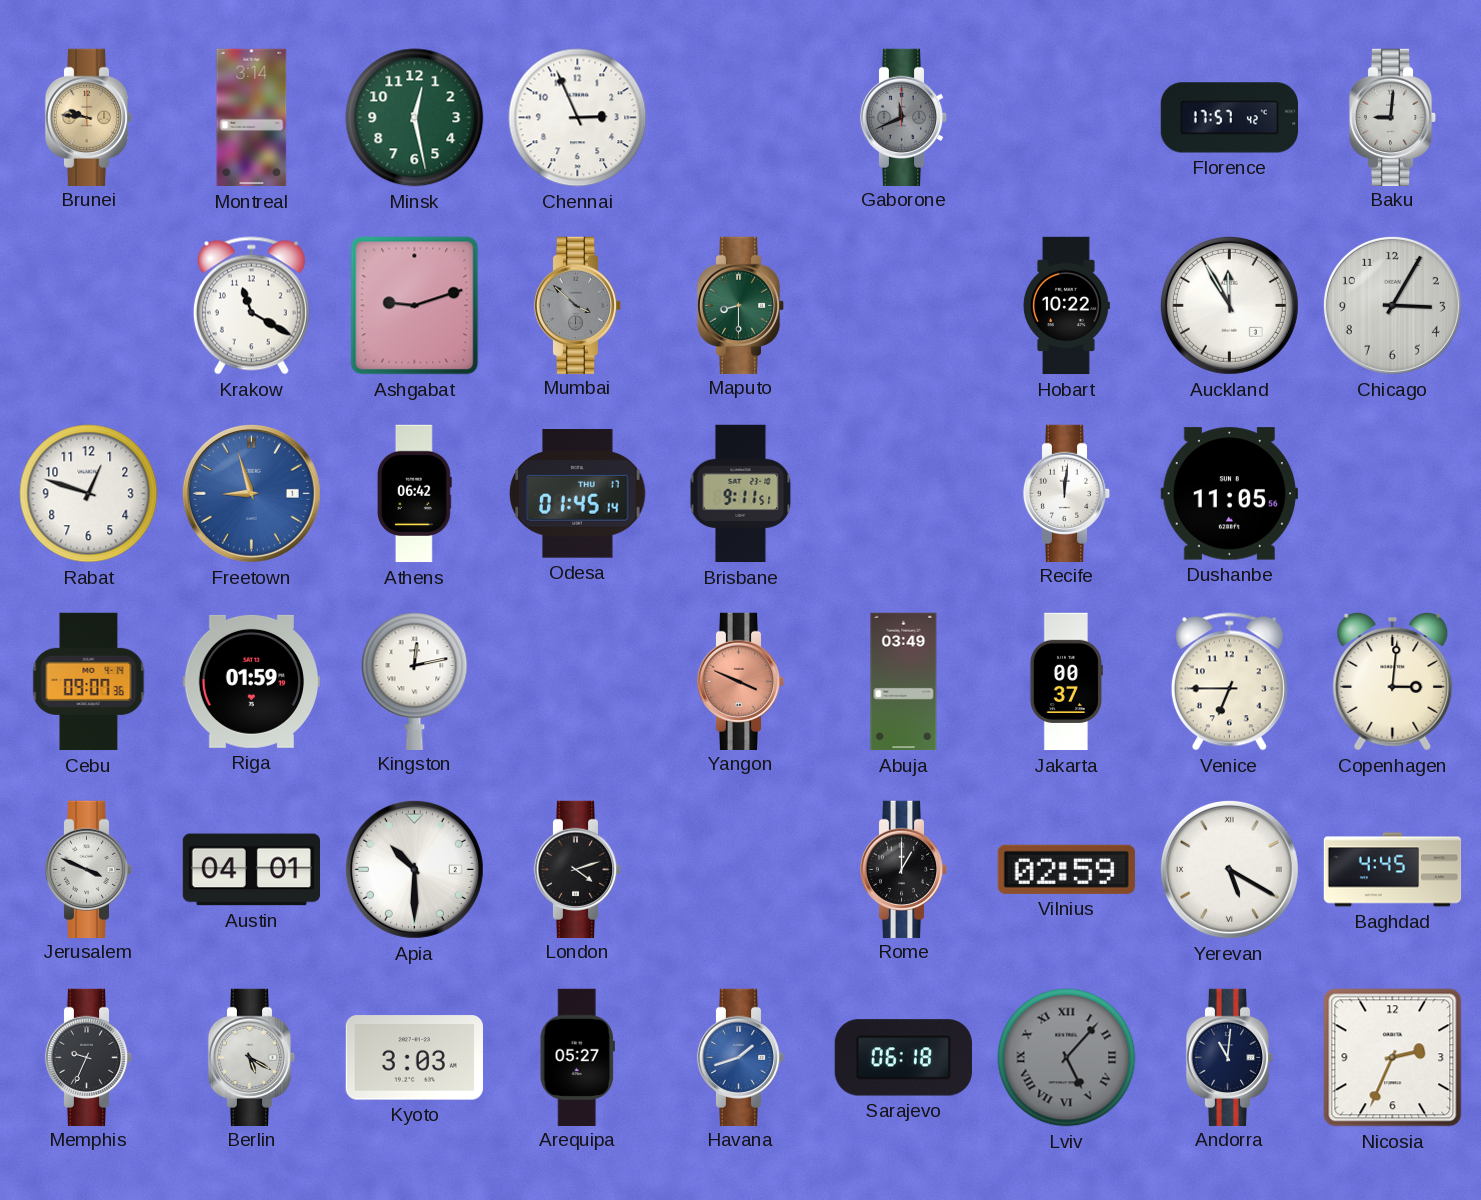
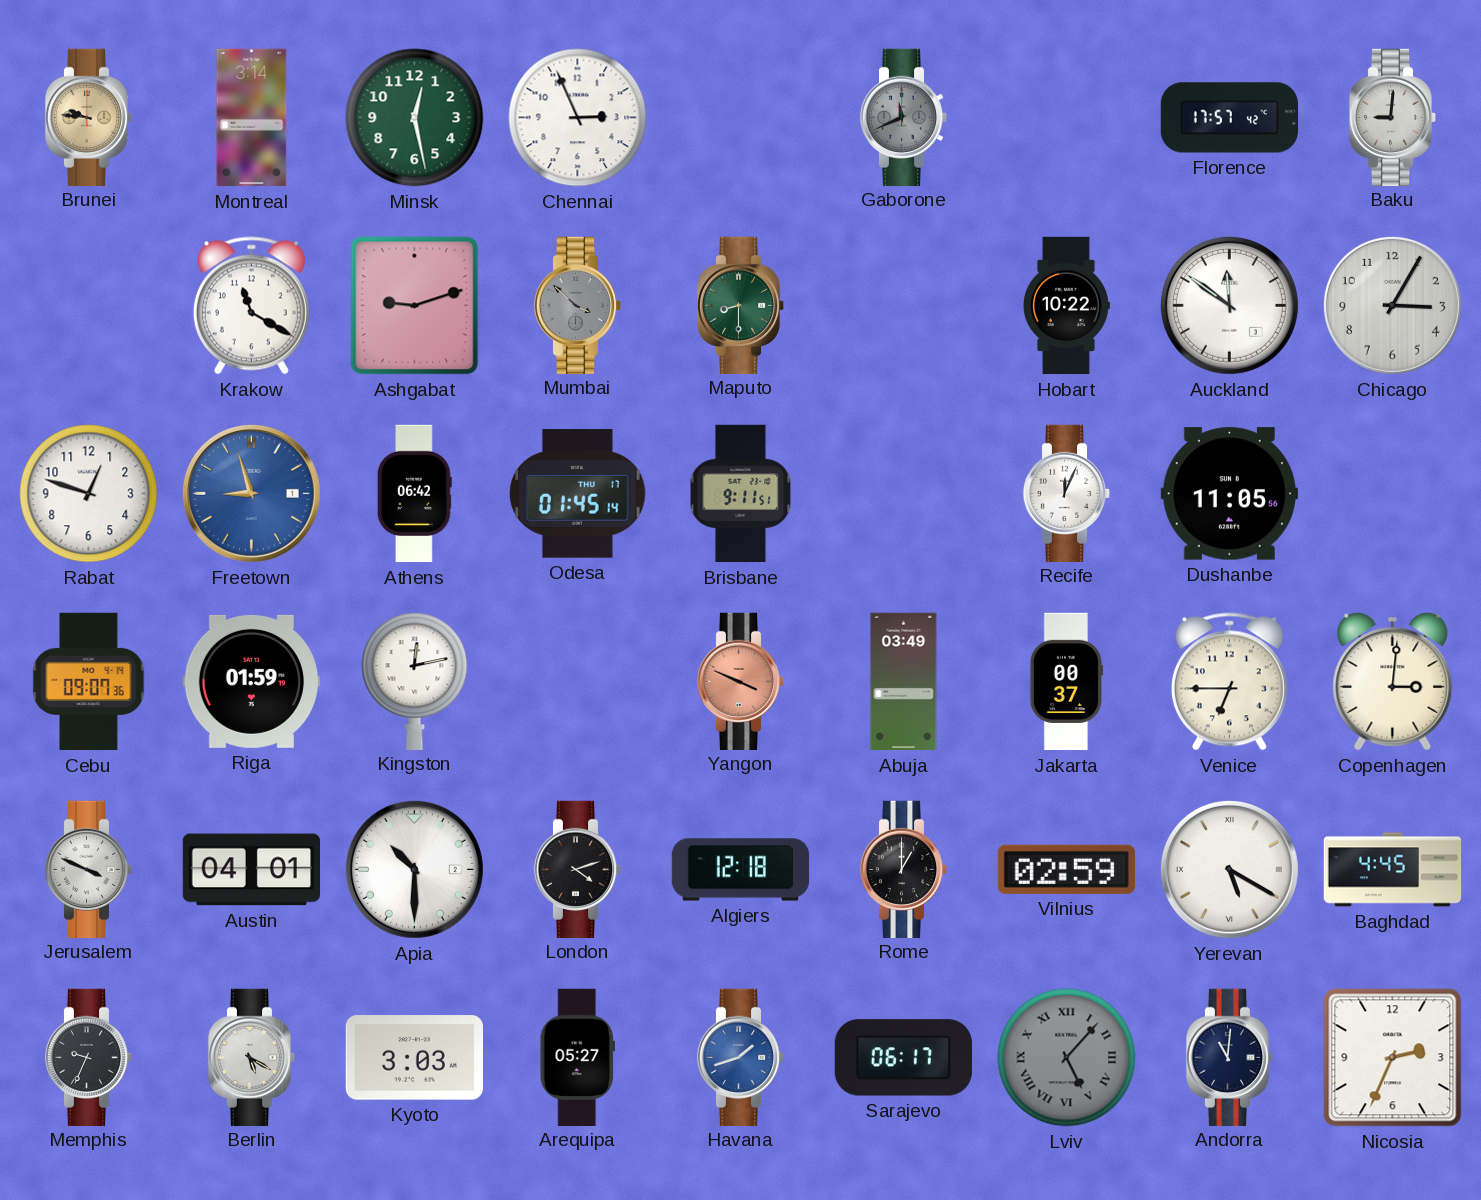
Auckland: 11:55 -> 11:51
Recife: 12:01 -> 12:04
Algiers: none -> 12:18
Sarajevo: 06:18 -> 06:17
